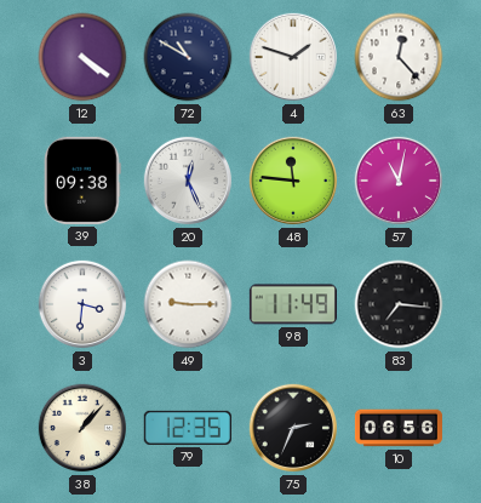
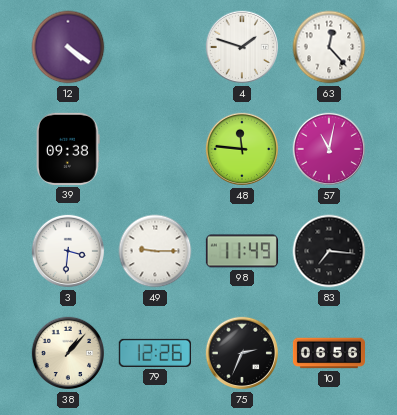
72: 10:50 -> none
20: 12:26 -> none
79: 12:35 -> 12:26
